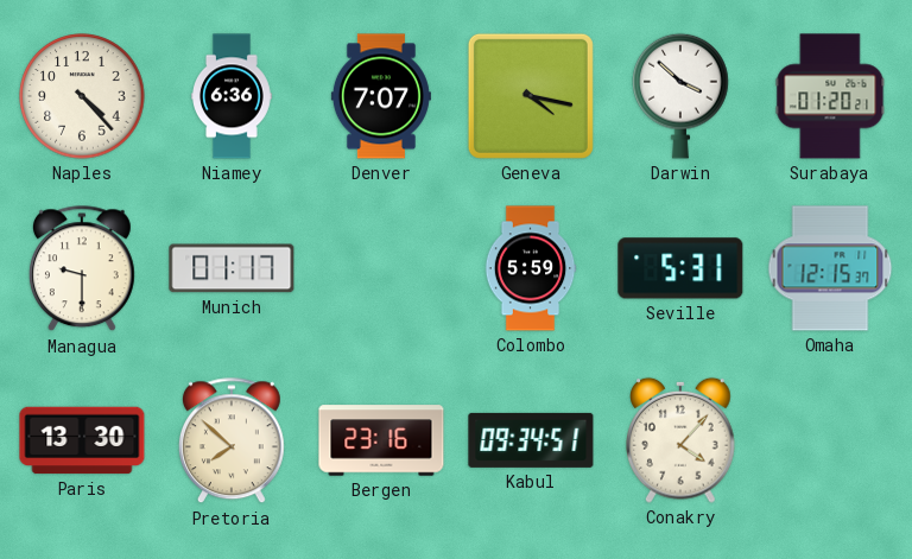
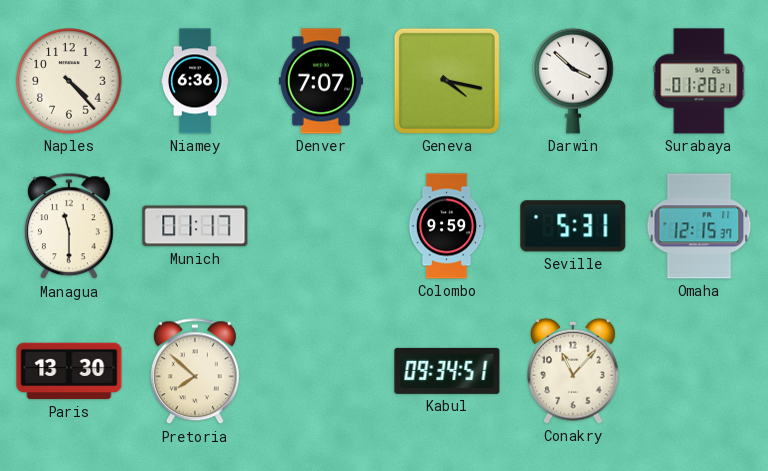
Managua: 9:30 -> 11:30
Colombo: 5:59 -> 9:59
Bergen: 23:16 -> none
Conakry: 4:07 -> 11:07
